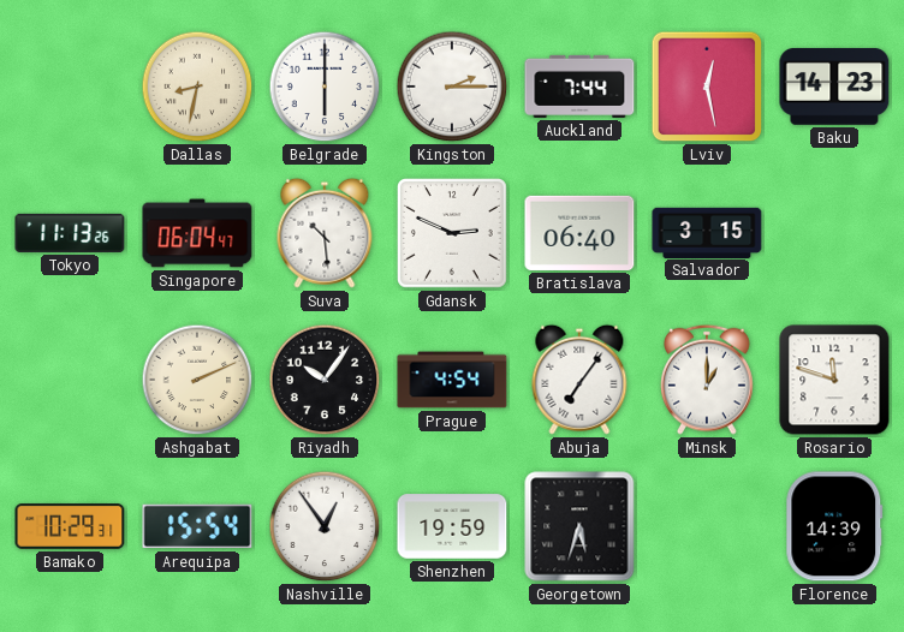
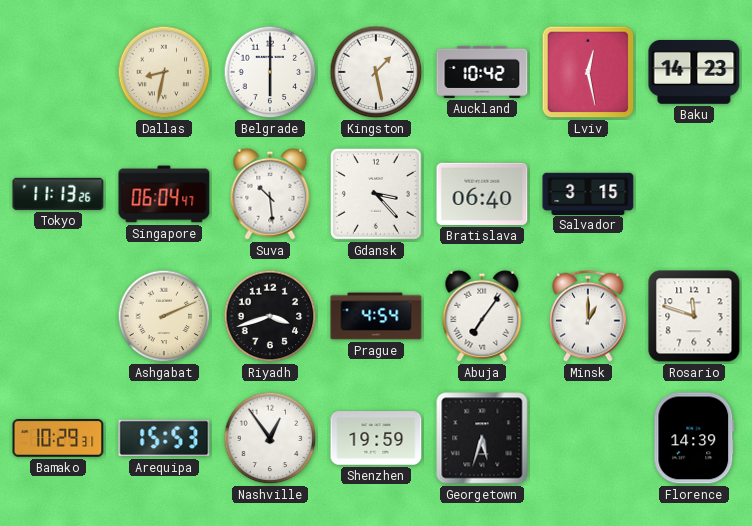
Kingston: 2:15 -> 1:28
Auckland: 7:44 -> 10:42
Gdansk: 2:49 -> 3:23
Riyadh: 10:06 -> 3:42
Arequipa: 15:54 -> 15:53
